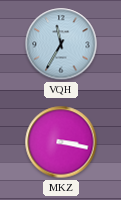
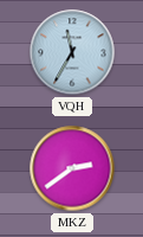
MKZ: 3:17 -> 2:39
